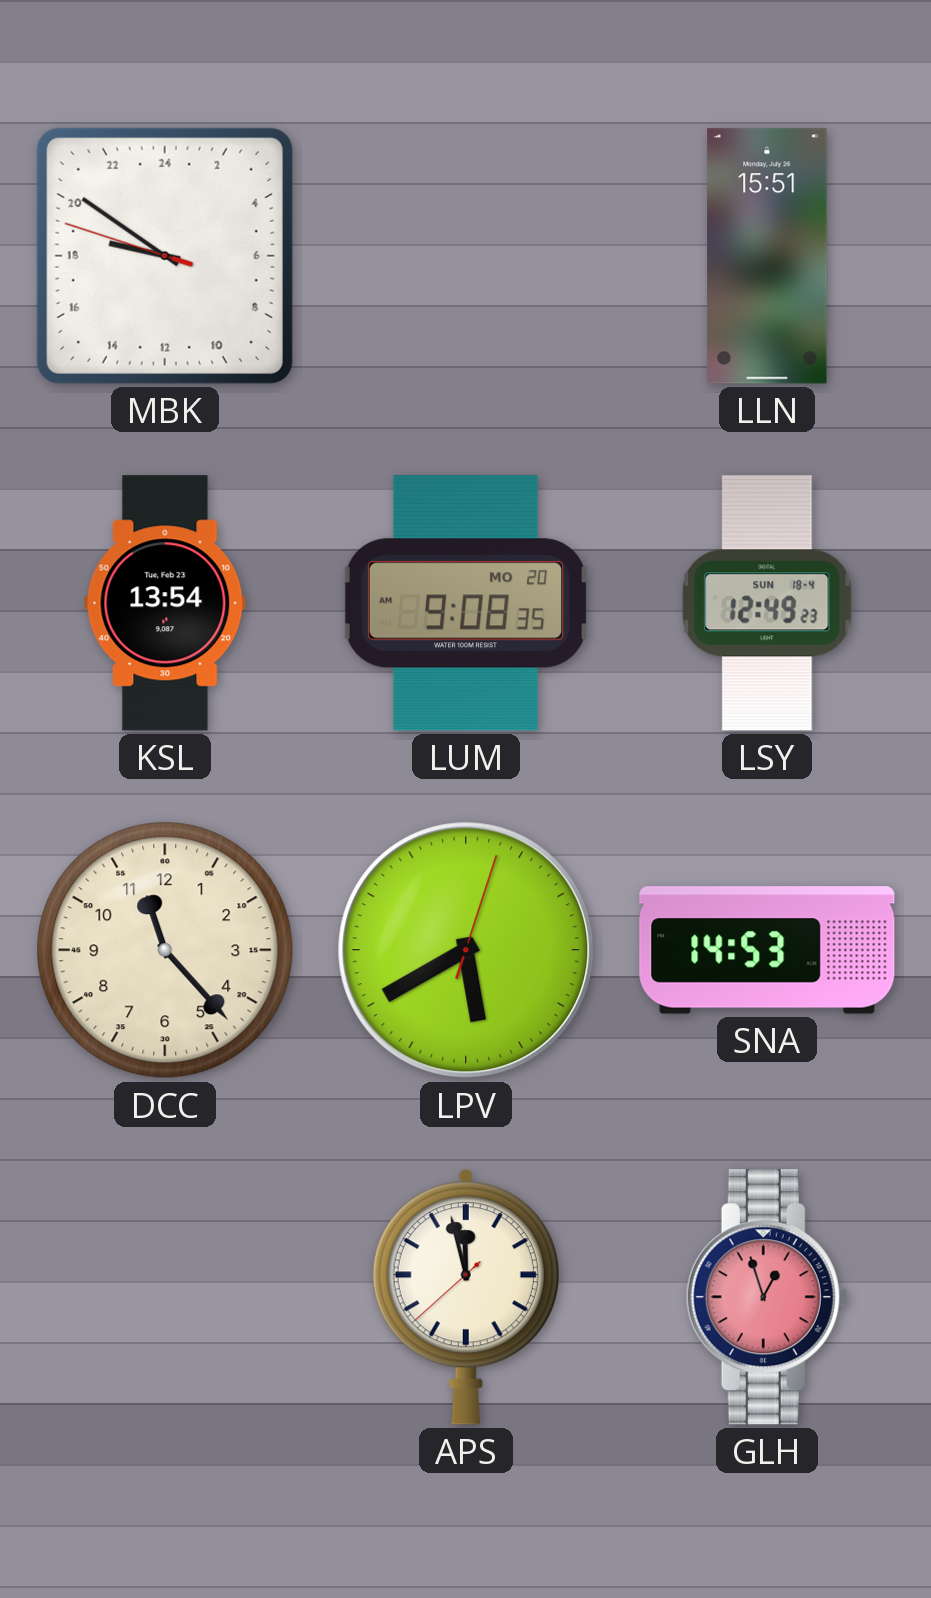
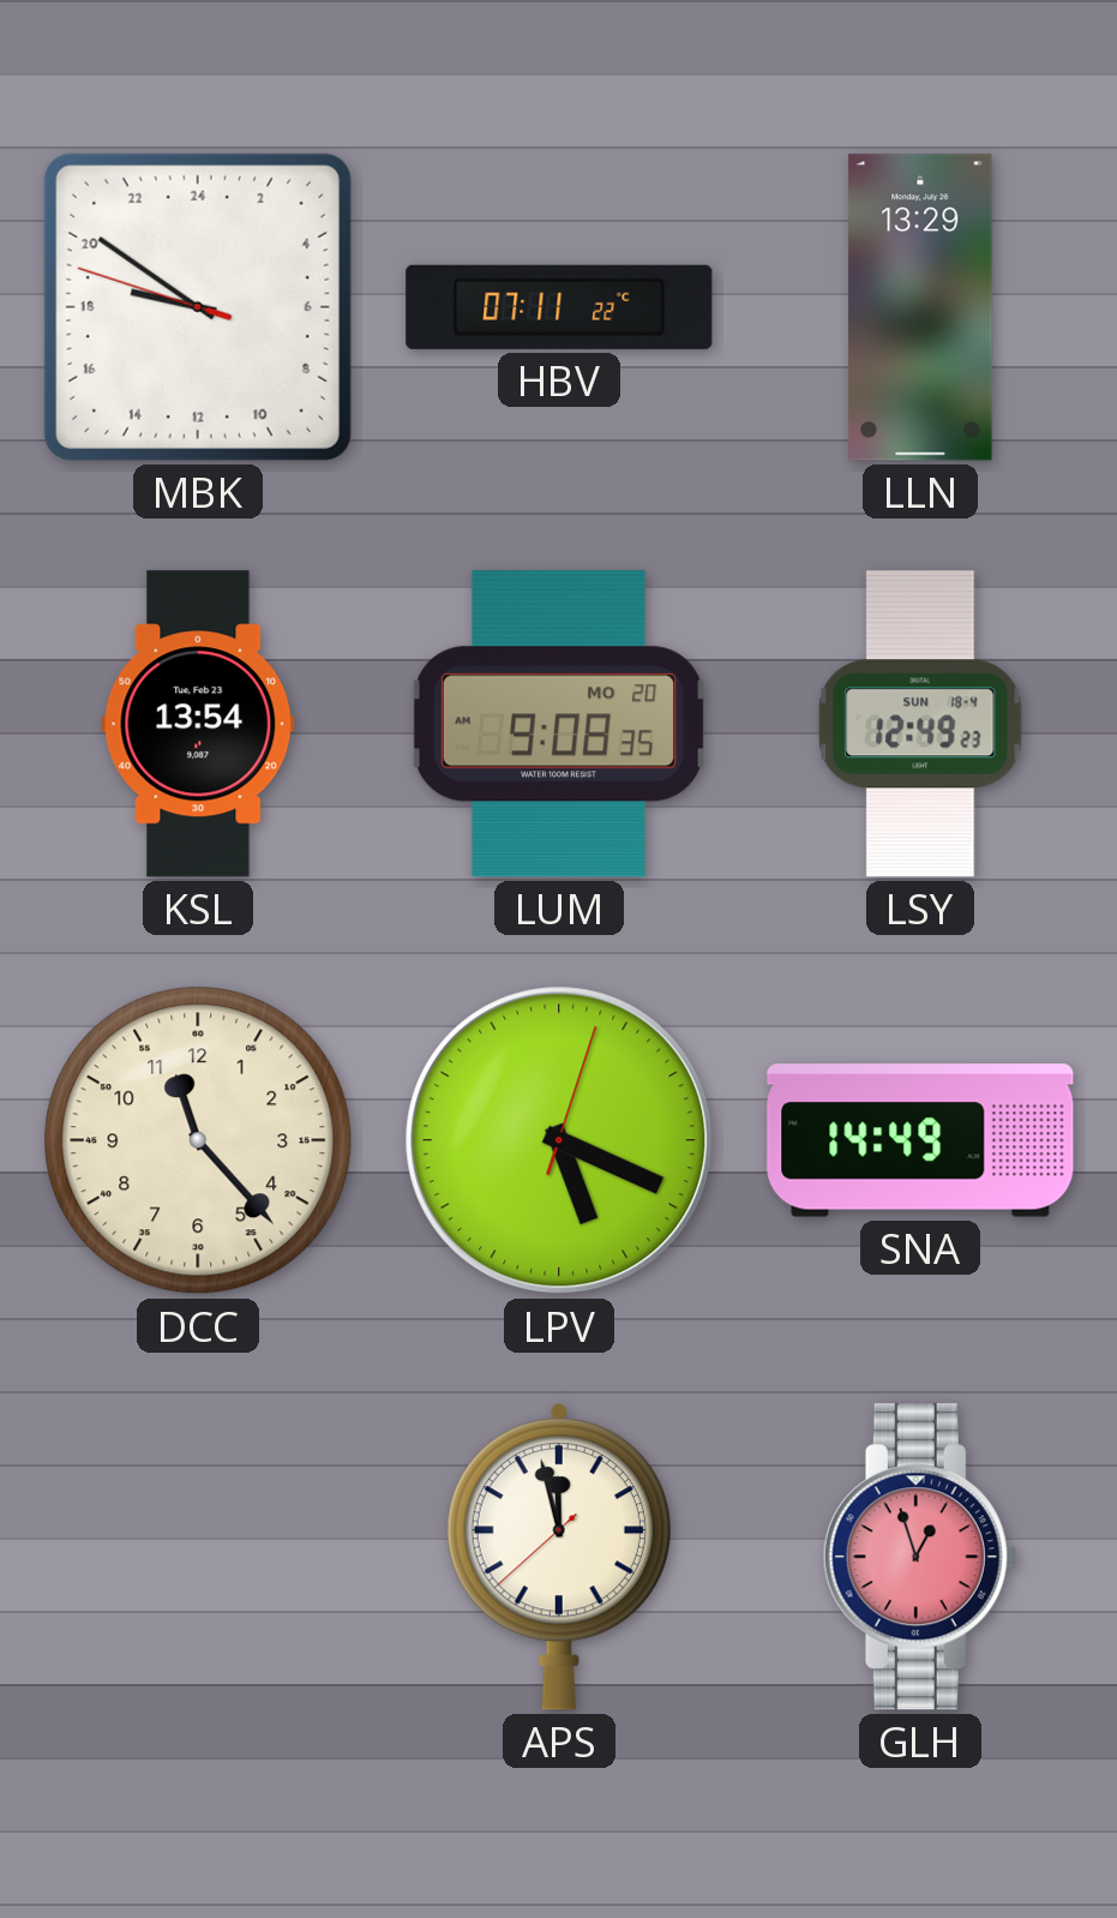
HBV: none -> 07:11
LLN: 15:51 -> 13:29
LPV: 5:40 -> 5:19
SNA: 14:53 -> 14:49
